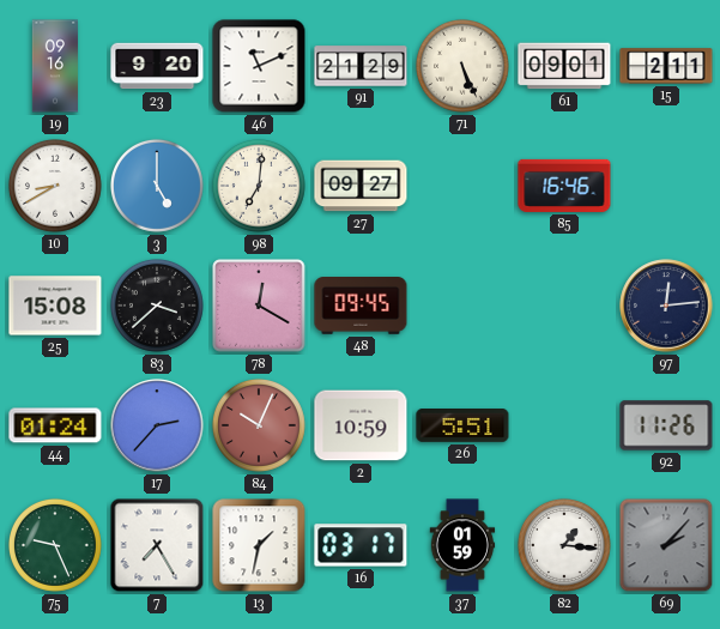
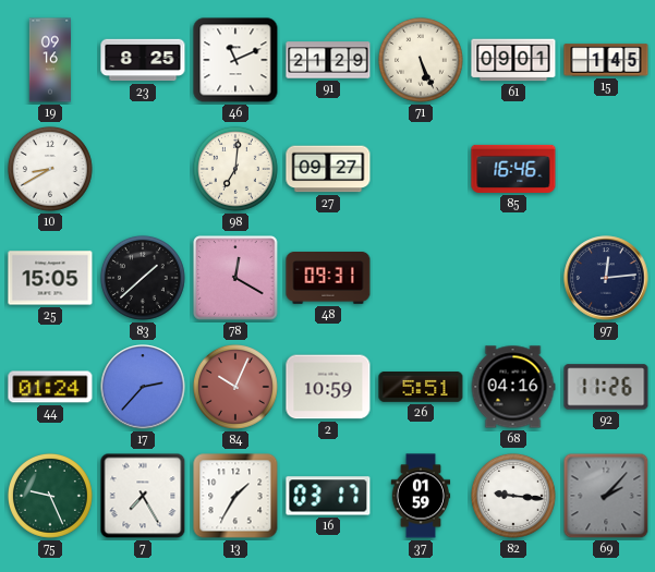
23: 9:20 -> 8:25
15: 2:11 -> 1:45
3: 5:00 -> none
25: 15:08 -> 15:05
83: 3:38 -> 1:38
48: 09:45 -> 09:31
68: none -> 04:16
13: 1:32 -> 1:35
82: 1:16 -> 9:16
